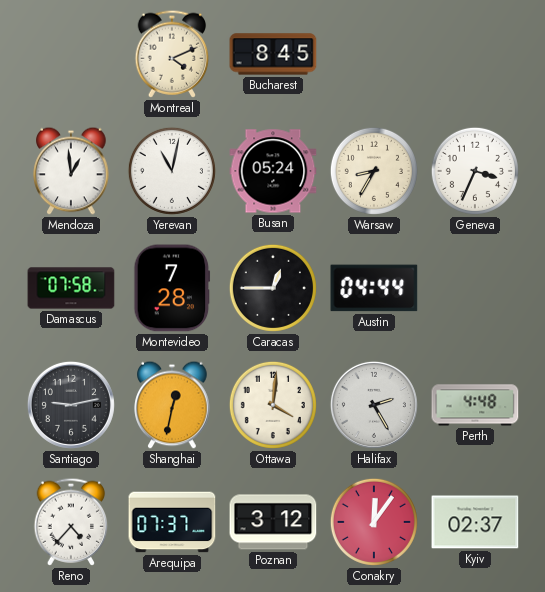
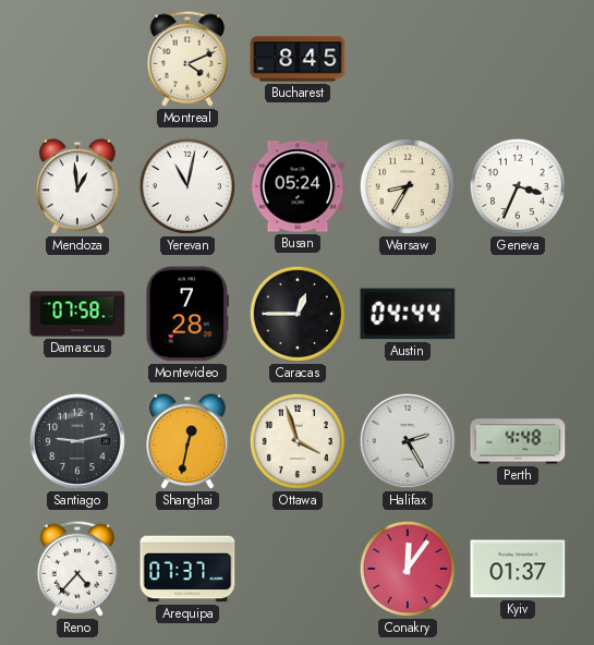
Ottawa: 4:01 -> 3:57
Poznan: 3:12 -> none
Kyiv: 02:37 -> 01:37
